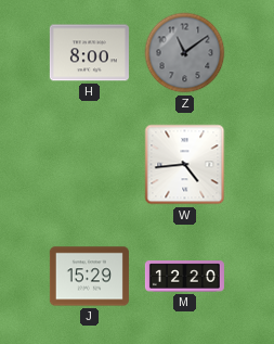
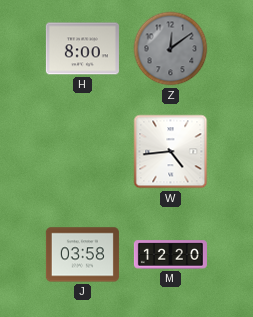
Z: 11:09 -> 12:09
J: 15:29 -> 03:58
